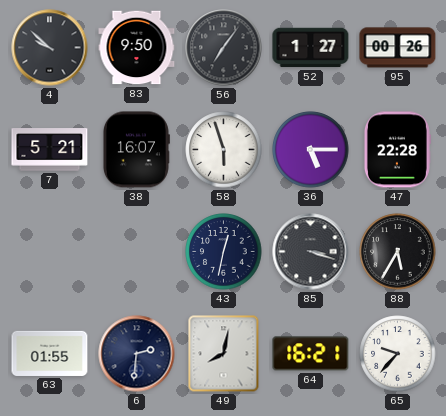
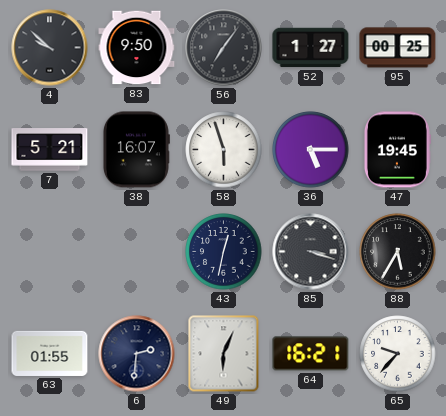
95: 00:26 -> 00:25
47: 22:28 -> 19:45
49: 8:02 -> 6:04
